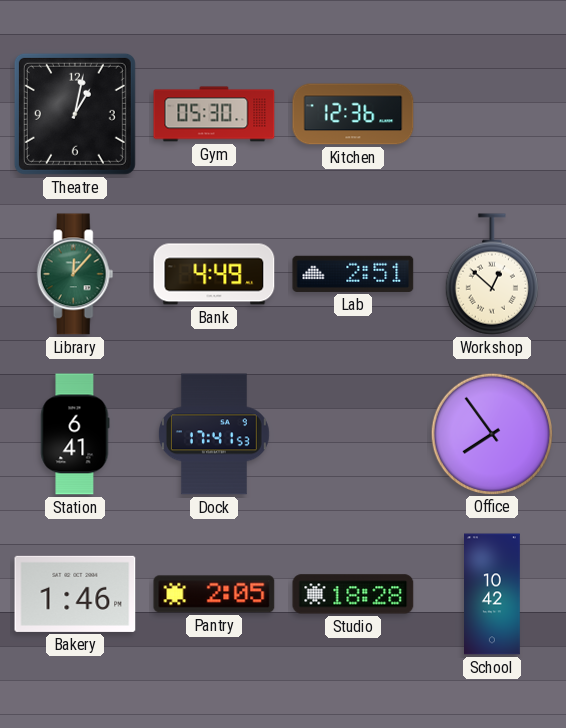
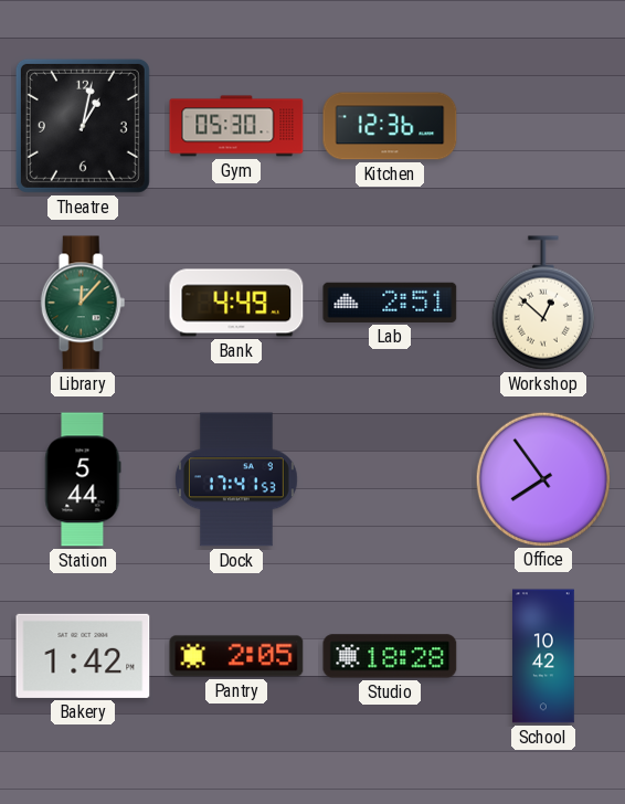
Station: 6:41 -> 5:44
Bakery: 1:46 -> 1:42
